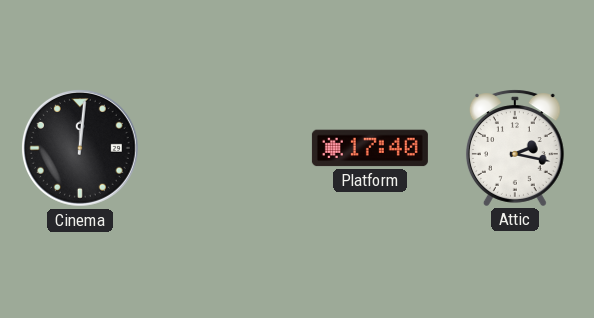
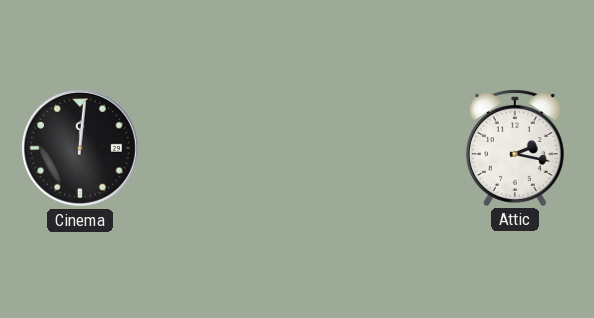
Platform: 17:40 -> none
